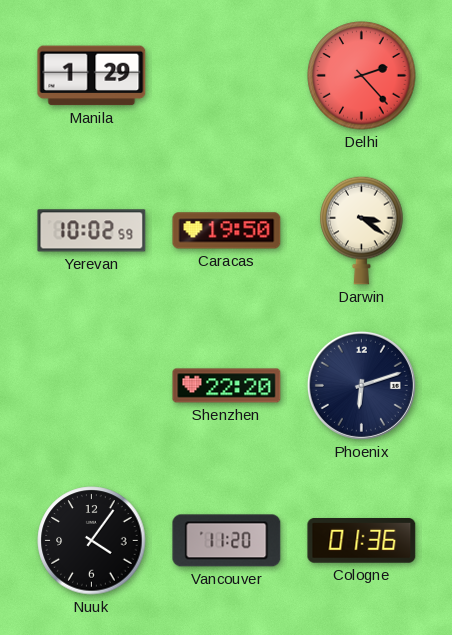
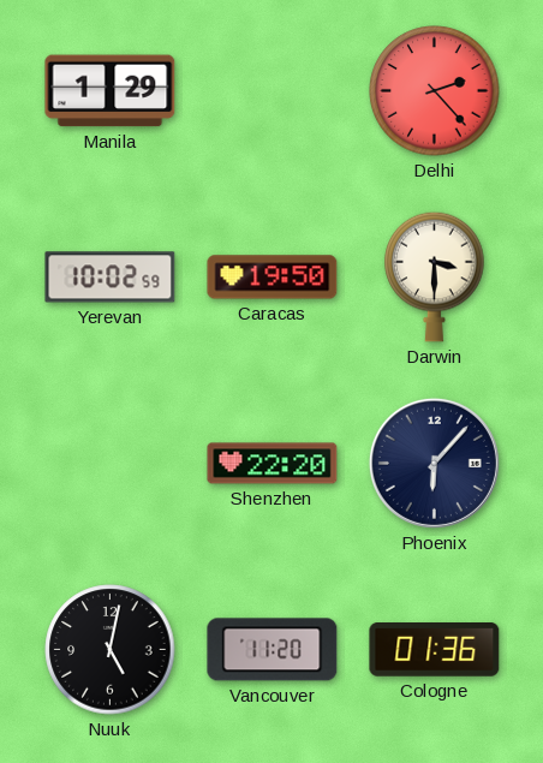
Darwin: 3:21 -> 3:30
Phoenix: 6:12 -> 6:07
Nuuk: 4:06 -> 5:02
